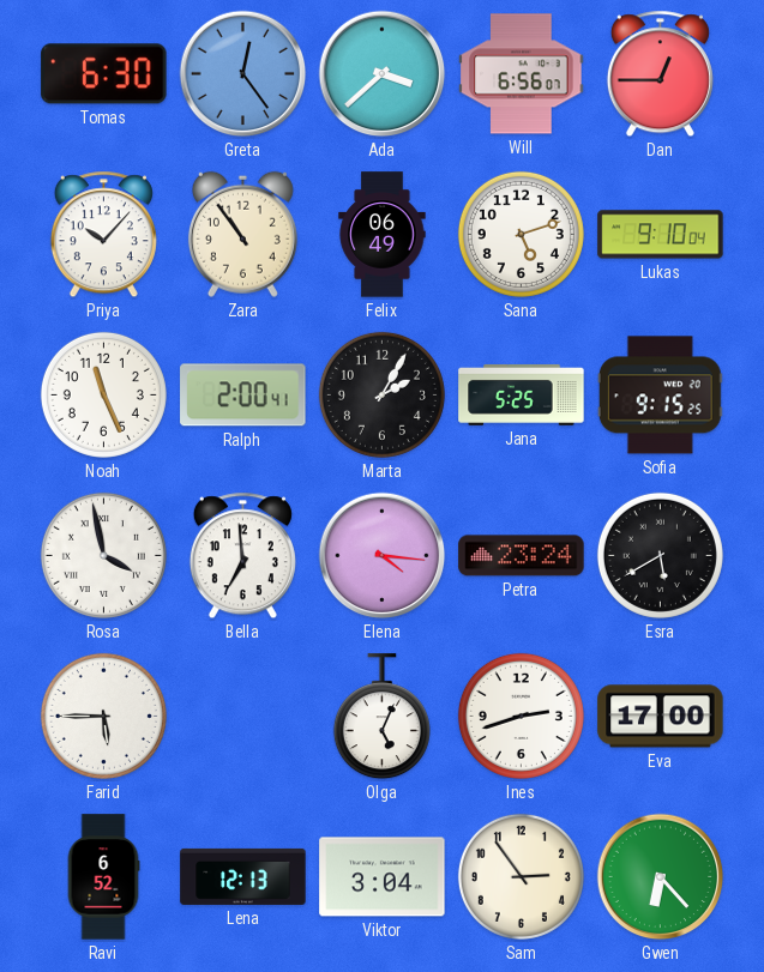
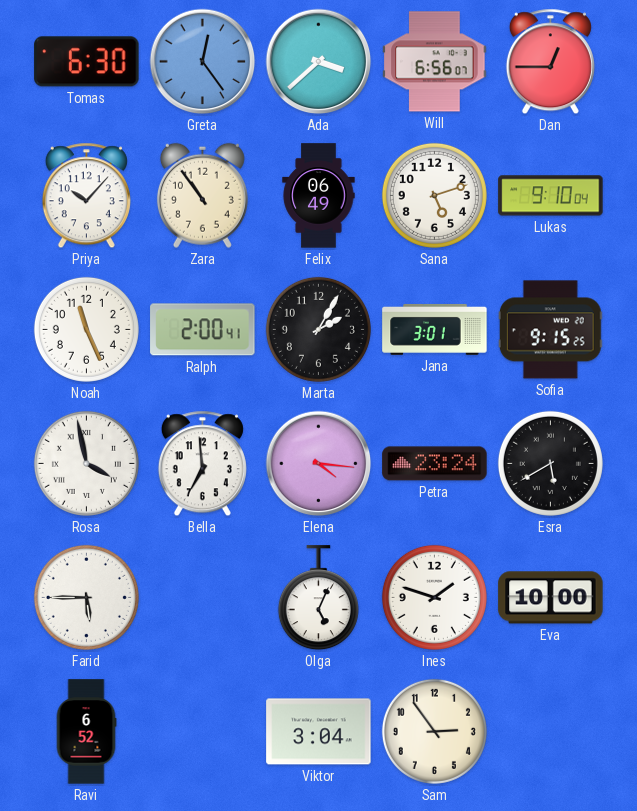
Jana: 5:25 -> 3:01
Ines: 2:42 -> 1:48
Eva: 17:00 -> 10:00
Lena: 12:13 -> none
Gwen: 6:23 -> none
